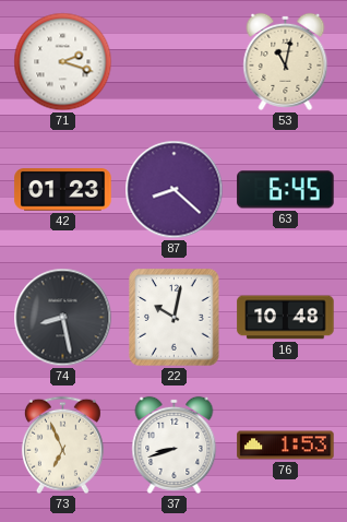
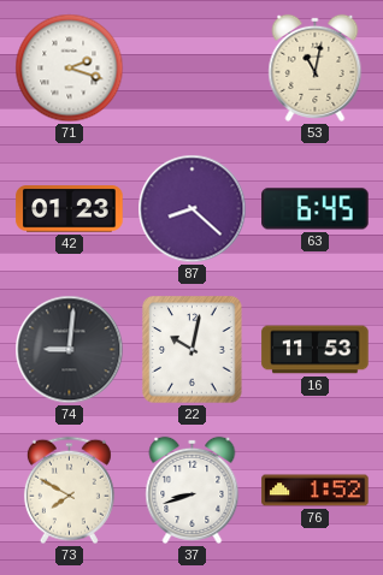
74: 8:28 -> 9:01
16: 10:48 -> 11:53
73: 6:56 -> 7:50
76: 1:53 -> 1:52
